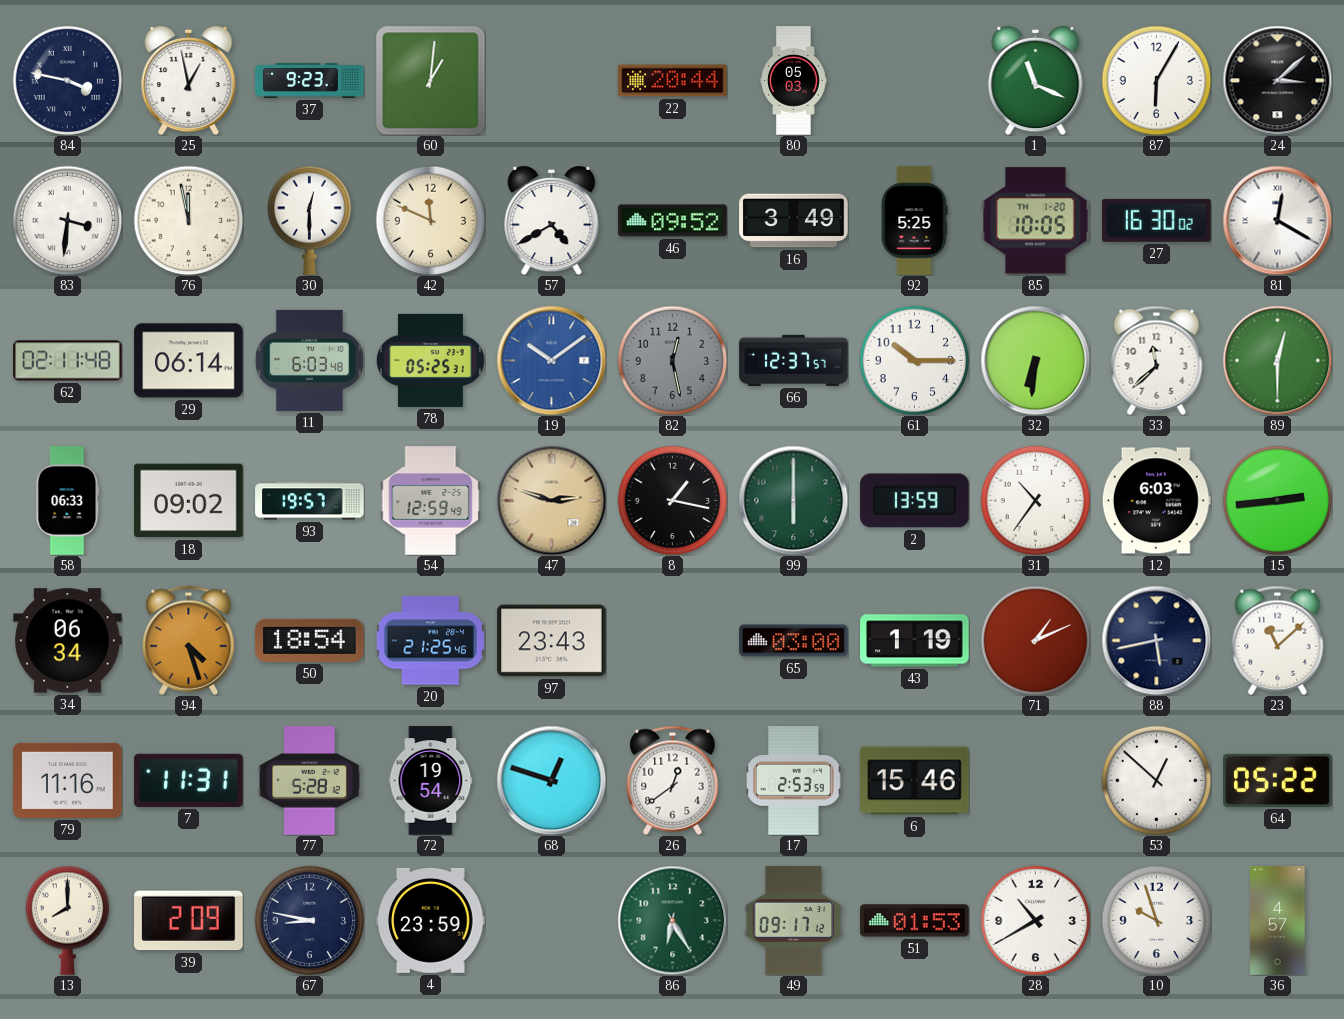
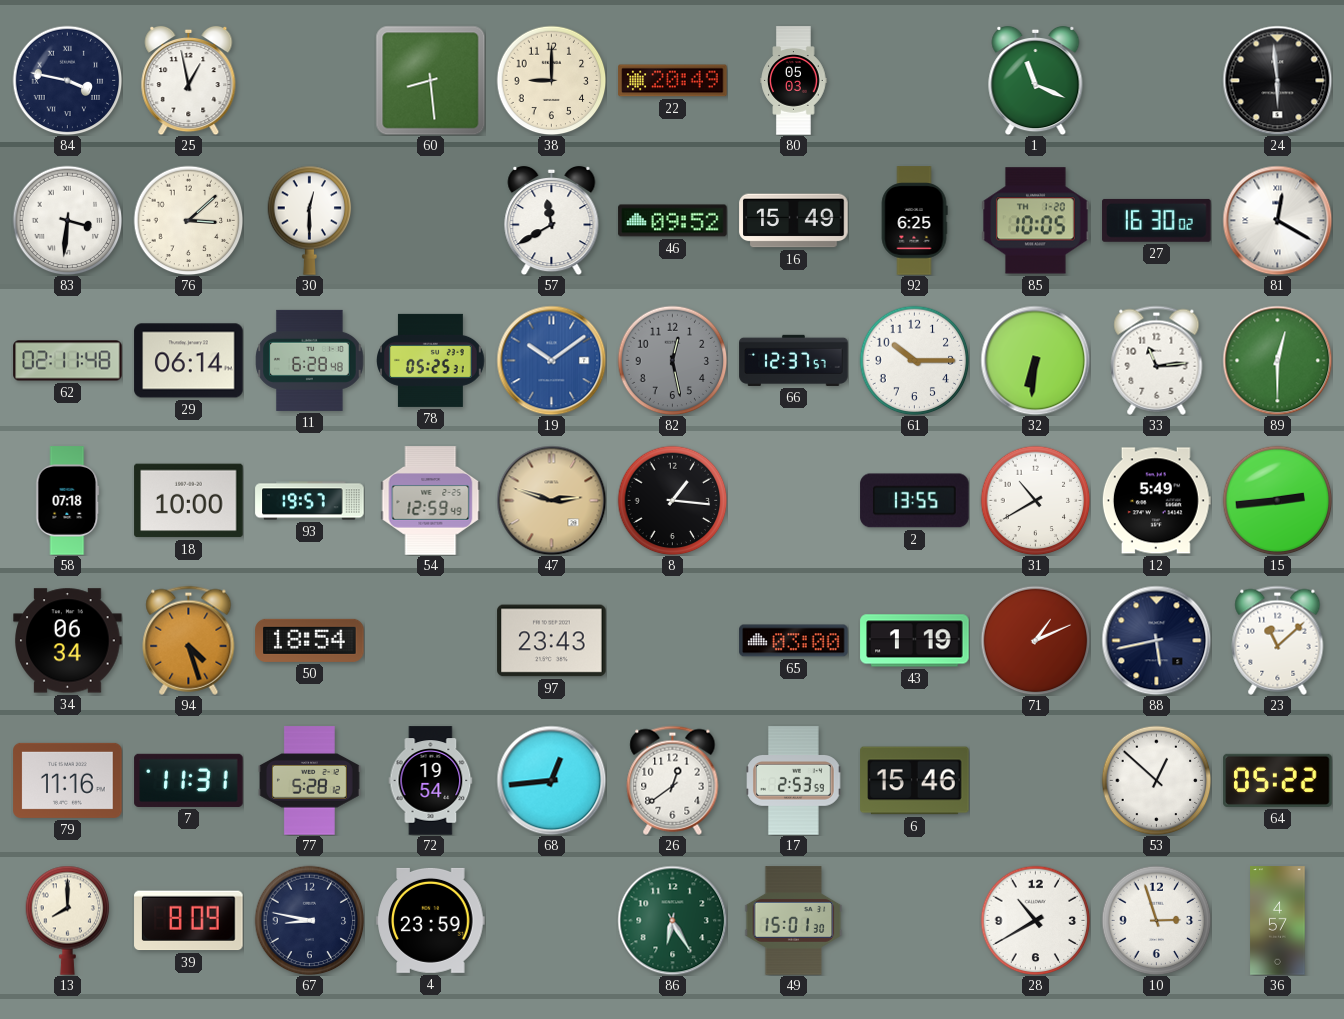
37: 9:23 -> none
60: 1:01 -> 8:29
38: none -> 9:00
22: 20:44 -> 20:49
87: 6:05 -> none
24: 3:08 -> 5:59
76: 11:58 -> 3:08
42: 11:49 -> none
57: 4:40 -> 11:40
16: 3:49 -> 15:49
92: 5:25 -> 6:25
11: 6:03 -> 6:28
33: 11:38 -> 11:14
58: 06:33 -> 07:18
18: 09:02 -> 10:00
8: 1:17 -> 1:16
99: 6:00 -> none
2: 13:59 -> 13:55
31: 10:36 -> 10:40
12: 6:03 -> 5:49
20: 21:25 -> none
68: 12:48 -> 12:44
39: 2:09 -> 8:09
49: 09:17 -> 15:01
51: 01:53 -> none
10: 9:57 -> 2:57
